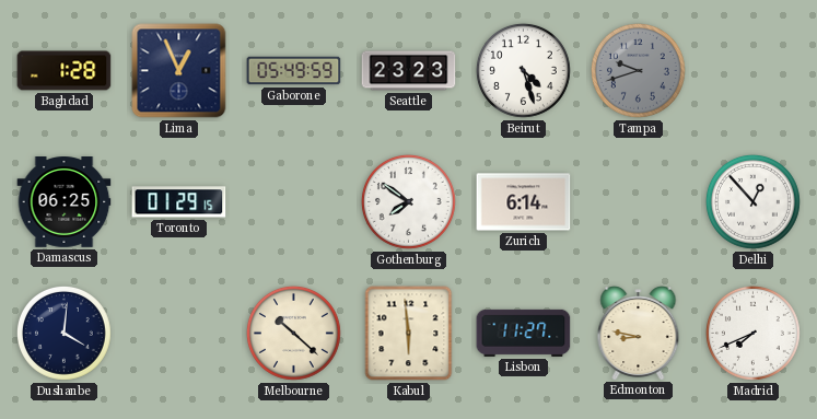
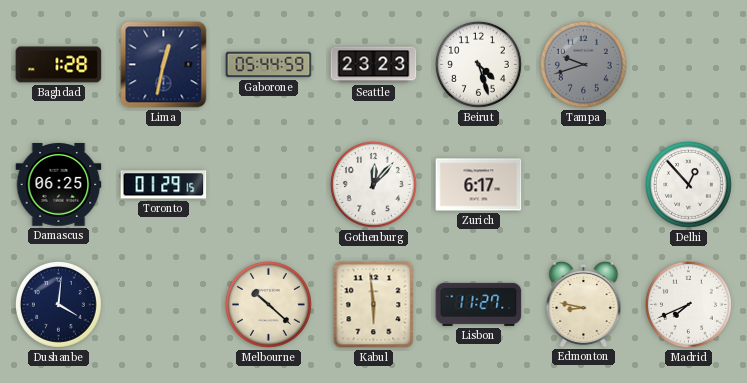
Lima: 12:56 -> 12:32
Gaborone: 05:49 -> 05:44
Gothenburg: 7:51 -> 12:07
Zurich: 6:14 -> 6:17
